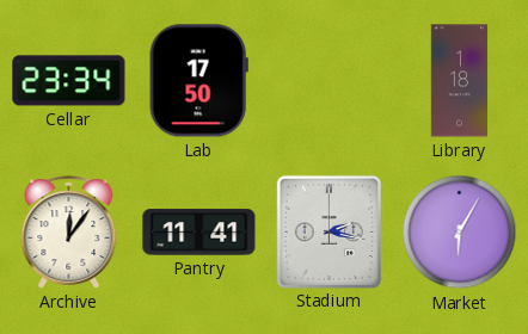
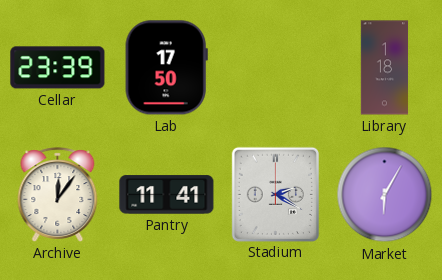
Cellar: 23:34 -> 23:39
Stadium: 2:17 -> 2:20
